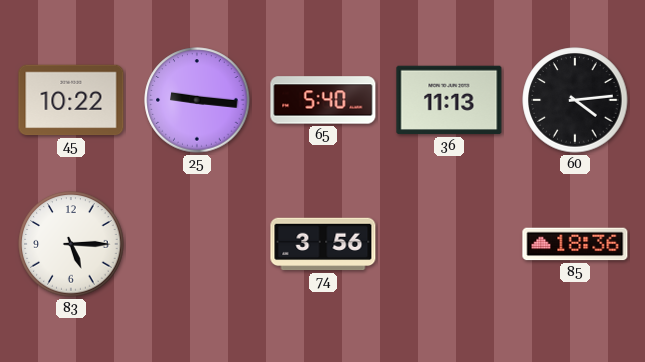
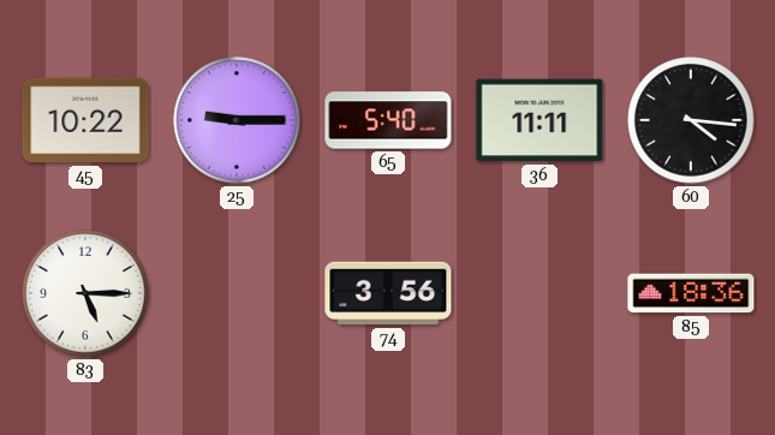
25: 9:16 -> 9:15
36: 11:13 -> 11:11
60: 4:14 -> 4:16
